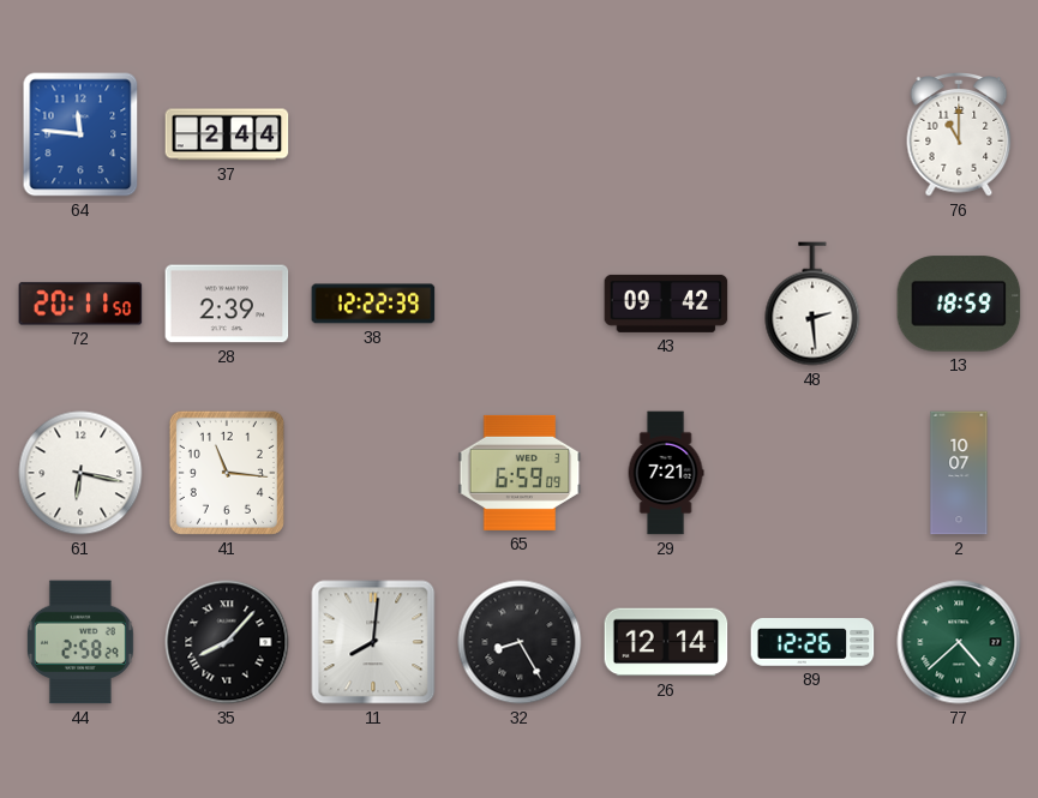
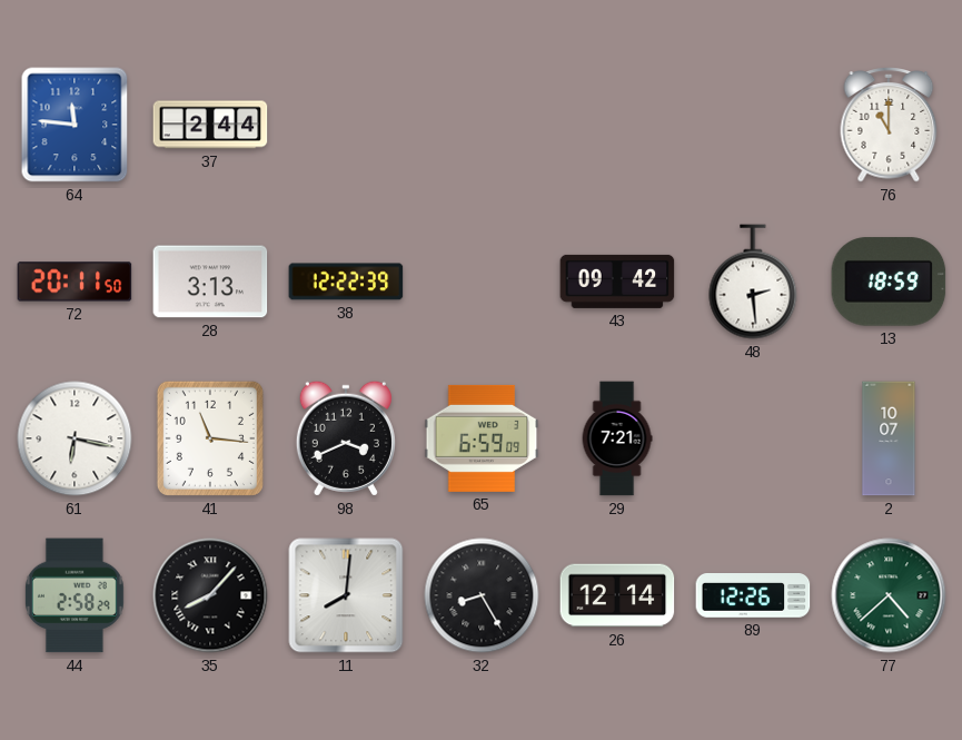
28: 2:39 -> 3:13
98: none -> 3:41
